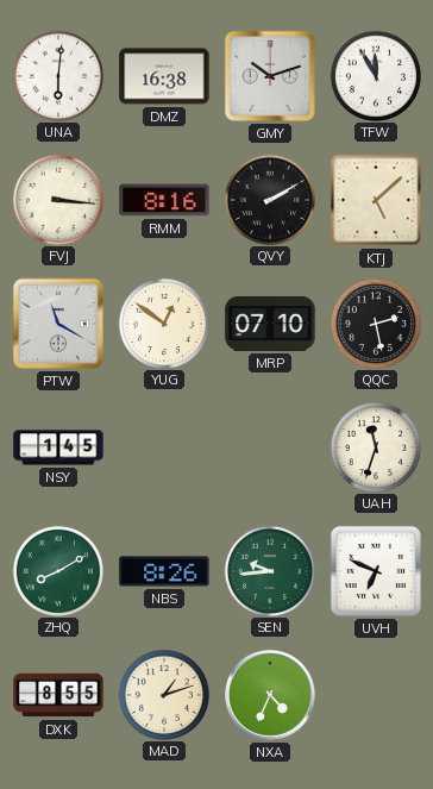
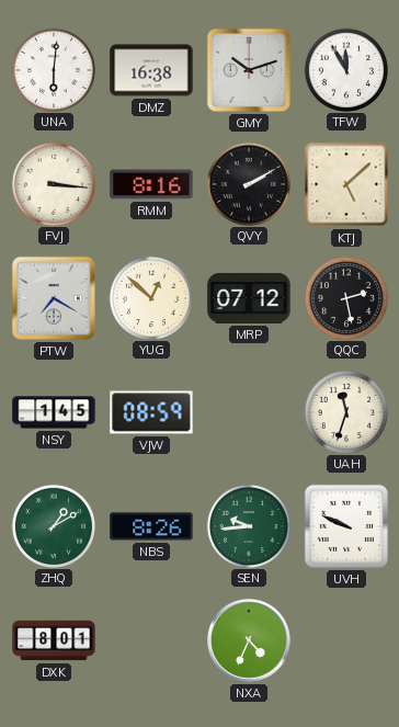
PTW: 11:20 -> 7:20
YUG: 12:51 -> 12:52
MRP: 07:10 -> 07:12
VJW: none -> 08:59
ZHQ: 8:10 -> 1:10
UVH: 6:49 -> 9:49
DXK: 8:55 -> 8:01
MAD: 1:12 -> none
